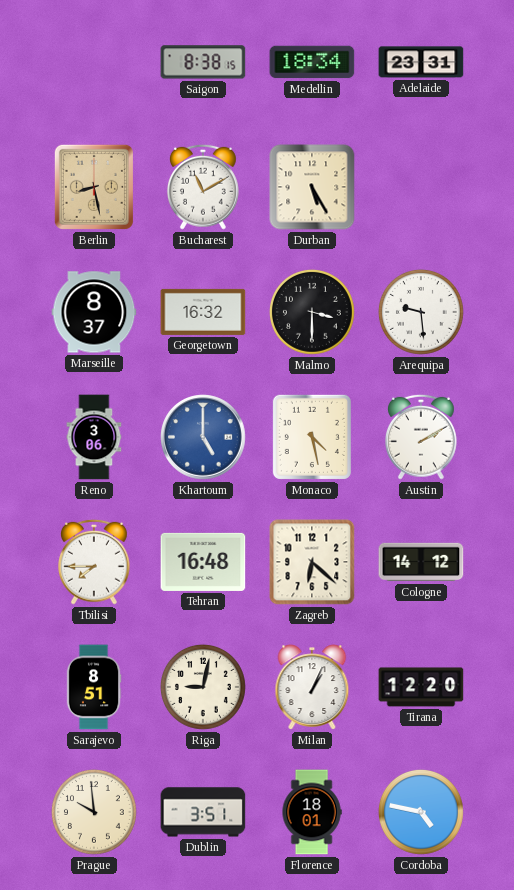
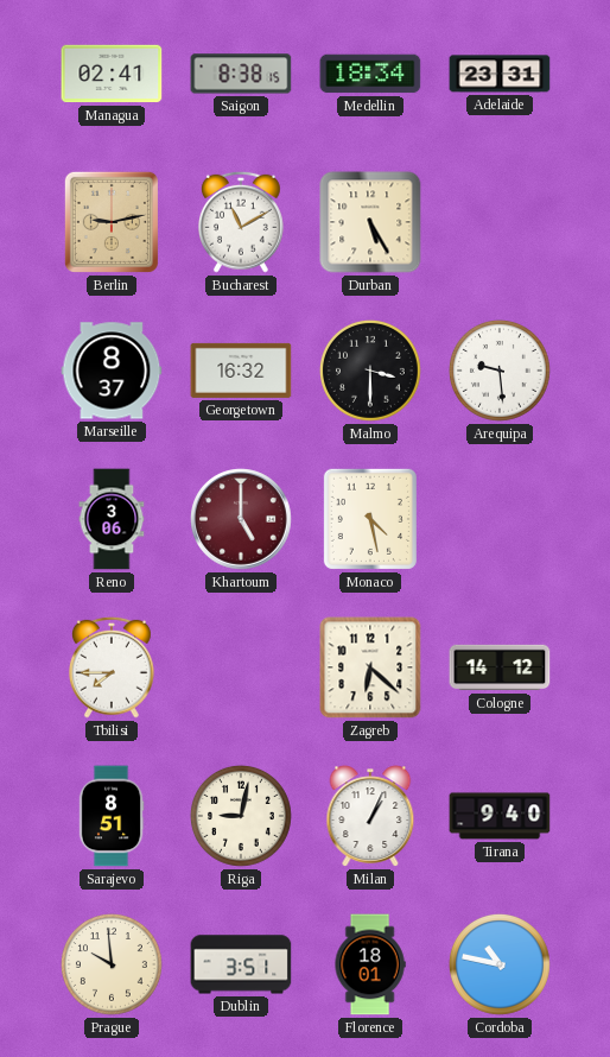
Managua: none -> 02:41
Berlin: 8:28 -> 9:13
Khartoum dial: blue -> burgundy
Austin: 2:10 -> none
Tehran: 16:48 -> none
Tirana: 12:20 -> 9:40
Cordoba: 4:47 -> 10:47
